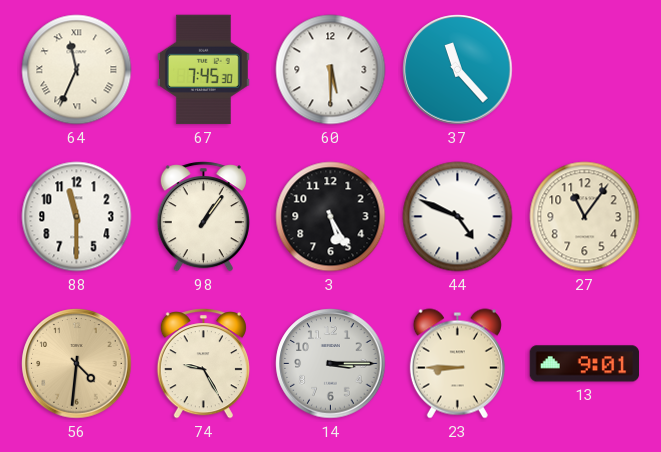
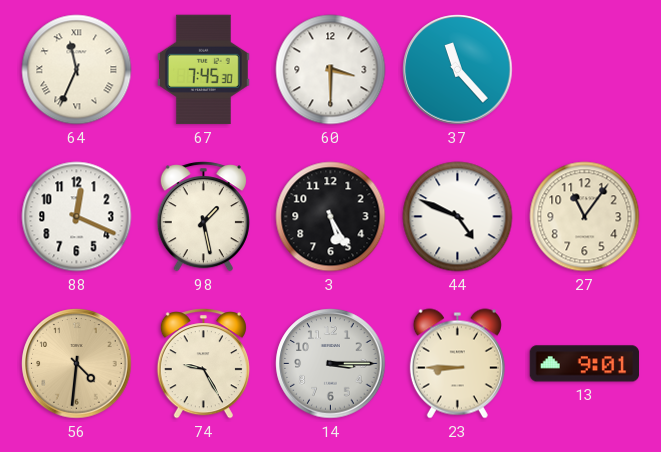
60: 5:30 -> 3:30
88: 11:30 -> 12:19
98: 1:06 -> 1:28
